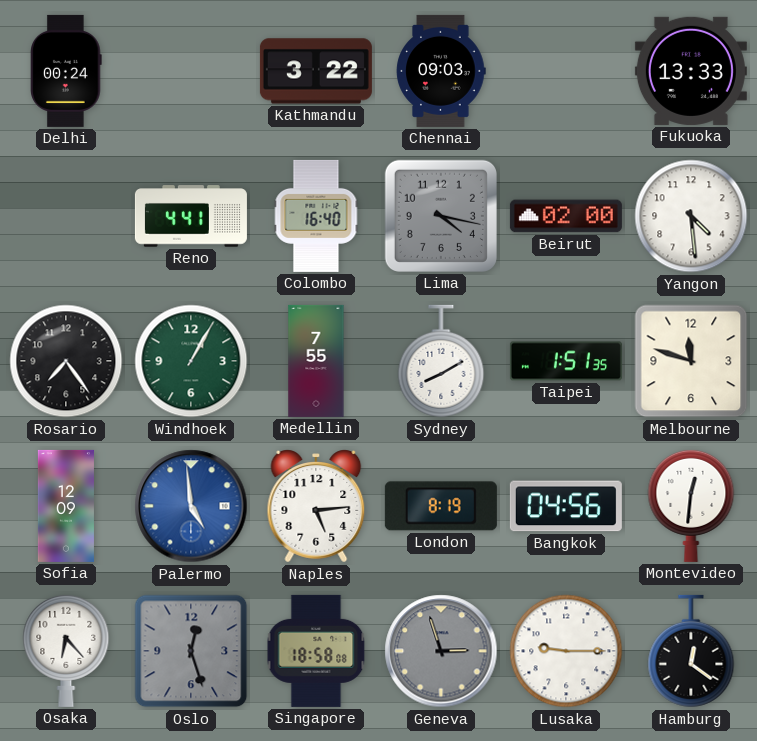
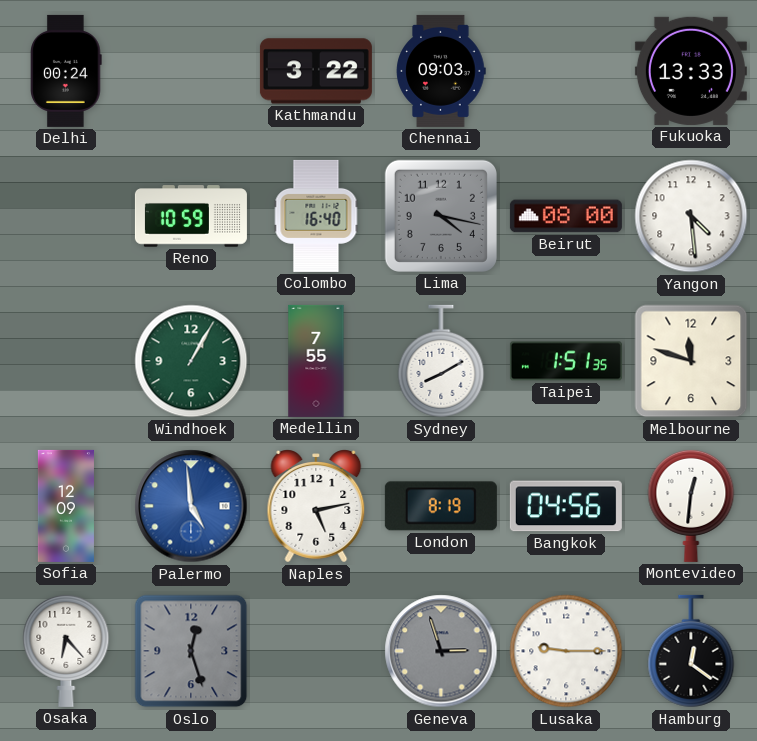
Reno: 4:41 -> 10:59
Beirut: 02:00 -> 08:00
Rosario: 7:24 -> none
Naples: 5:14 -> 5:13
Singapore: 18:58 -> none
